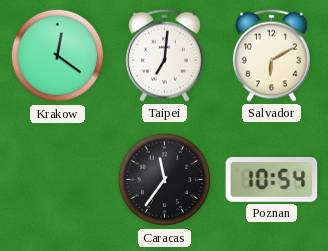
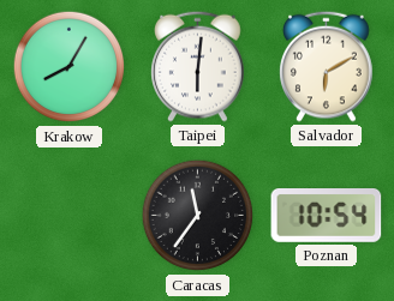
Krakow: 12:21 -> 8:05
Taipei: 7:01 -> 6:01
